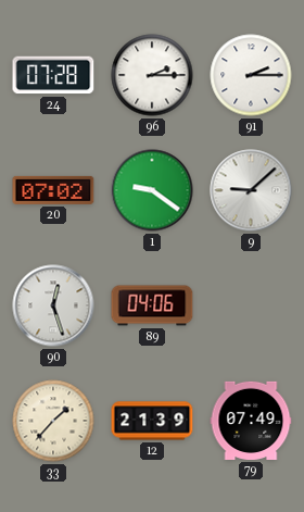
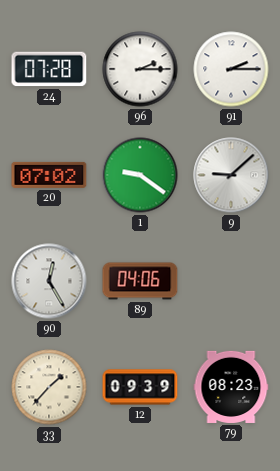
90: 12:27 -> 12:25
12: 21:39 -> 09:39
79: 07:49 -> 08:23
